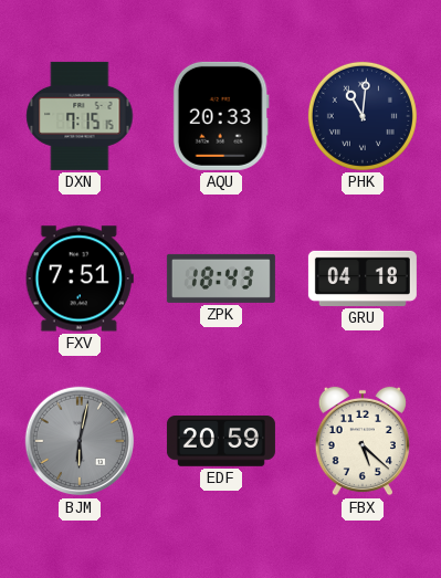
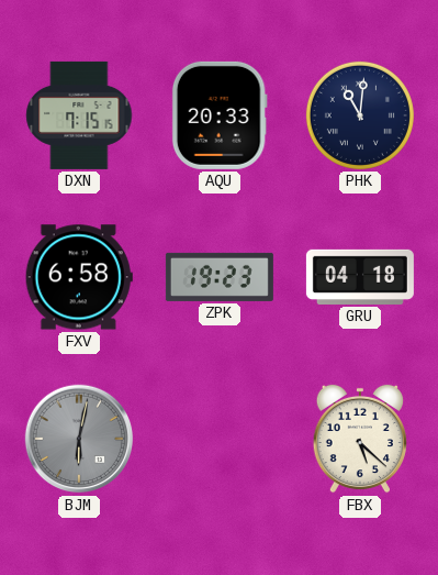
FXV: 7:51 -> 6:58
ZPK: 18:43 -> 19:23
EDF: 20:59 -> none
